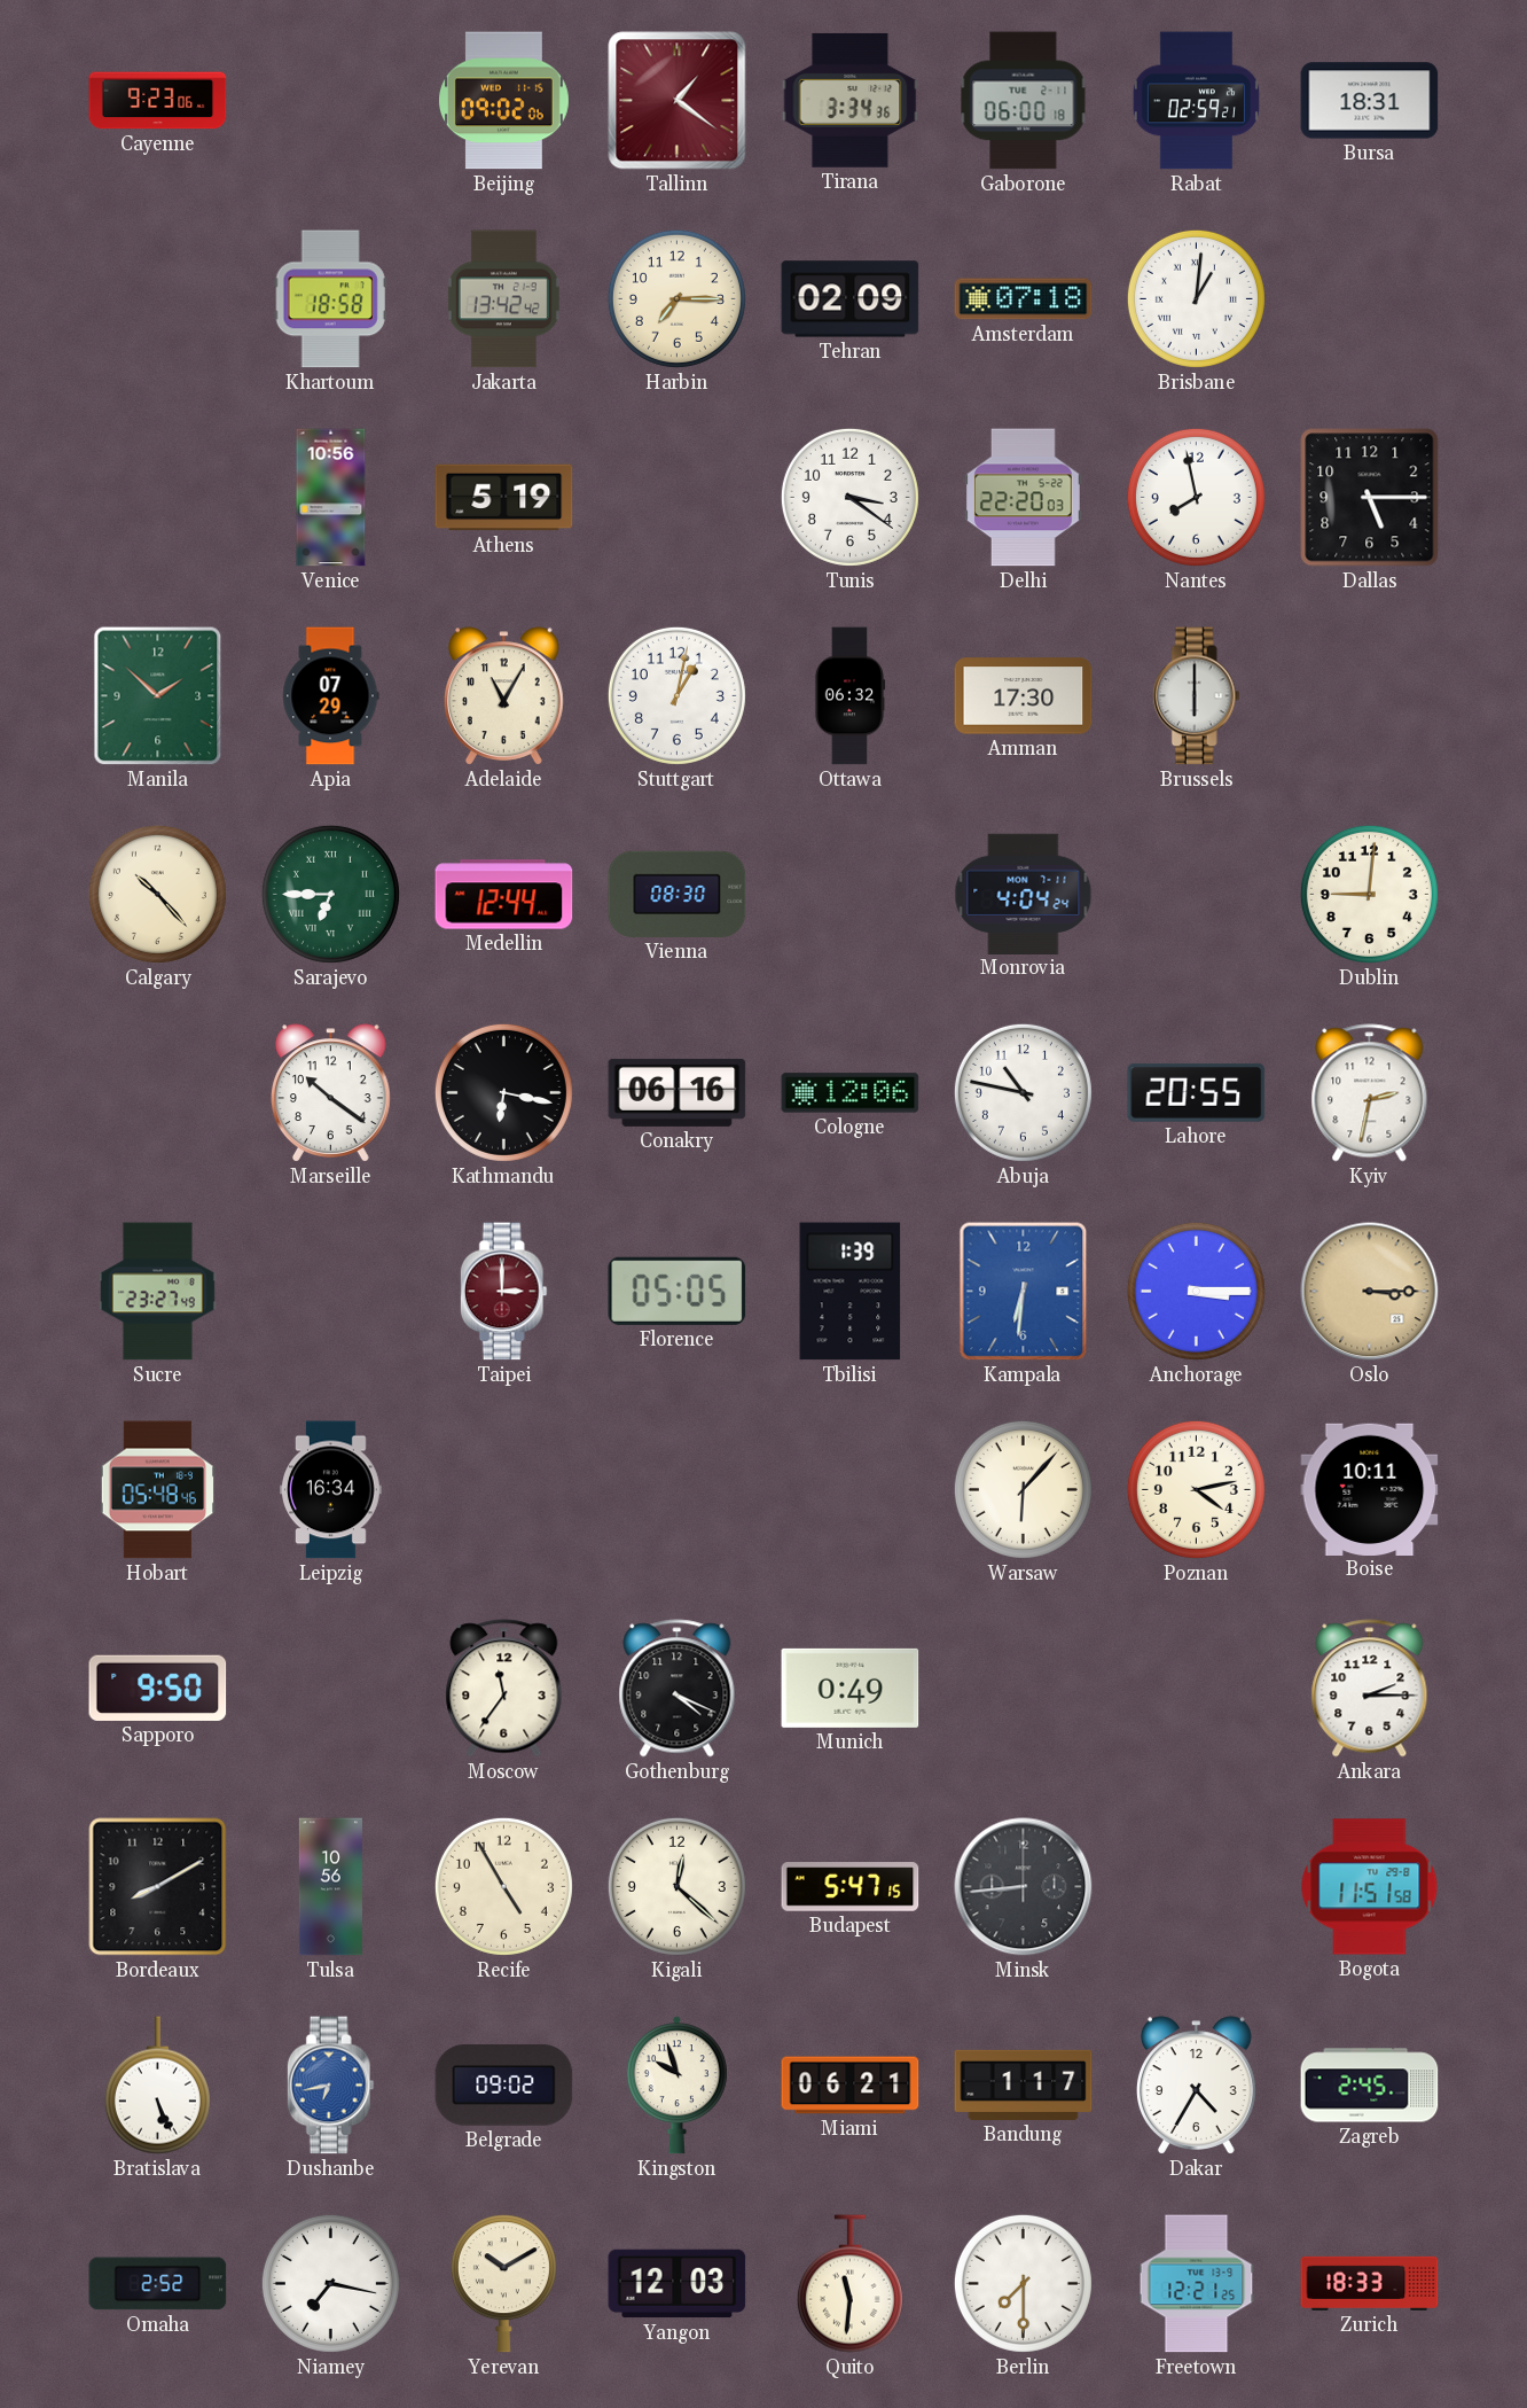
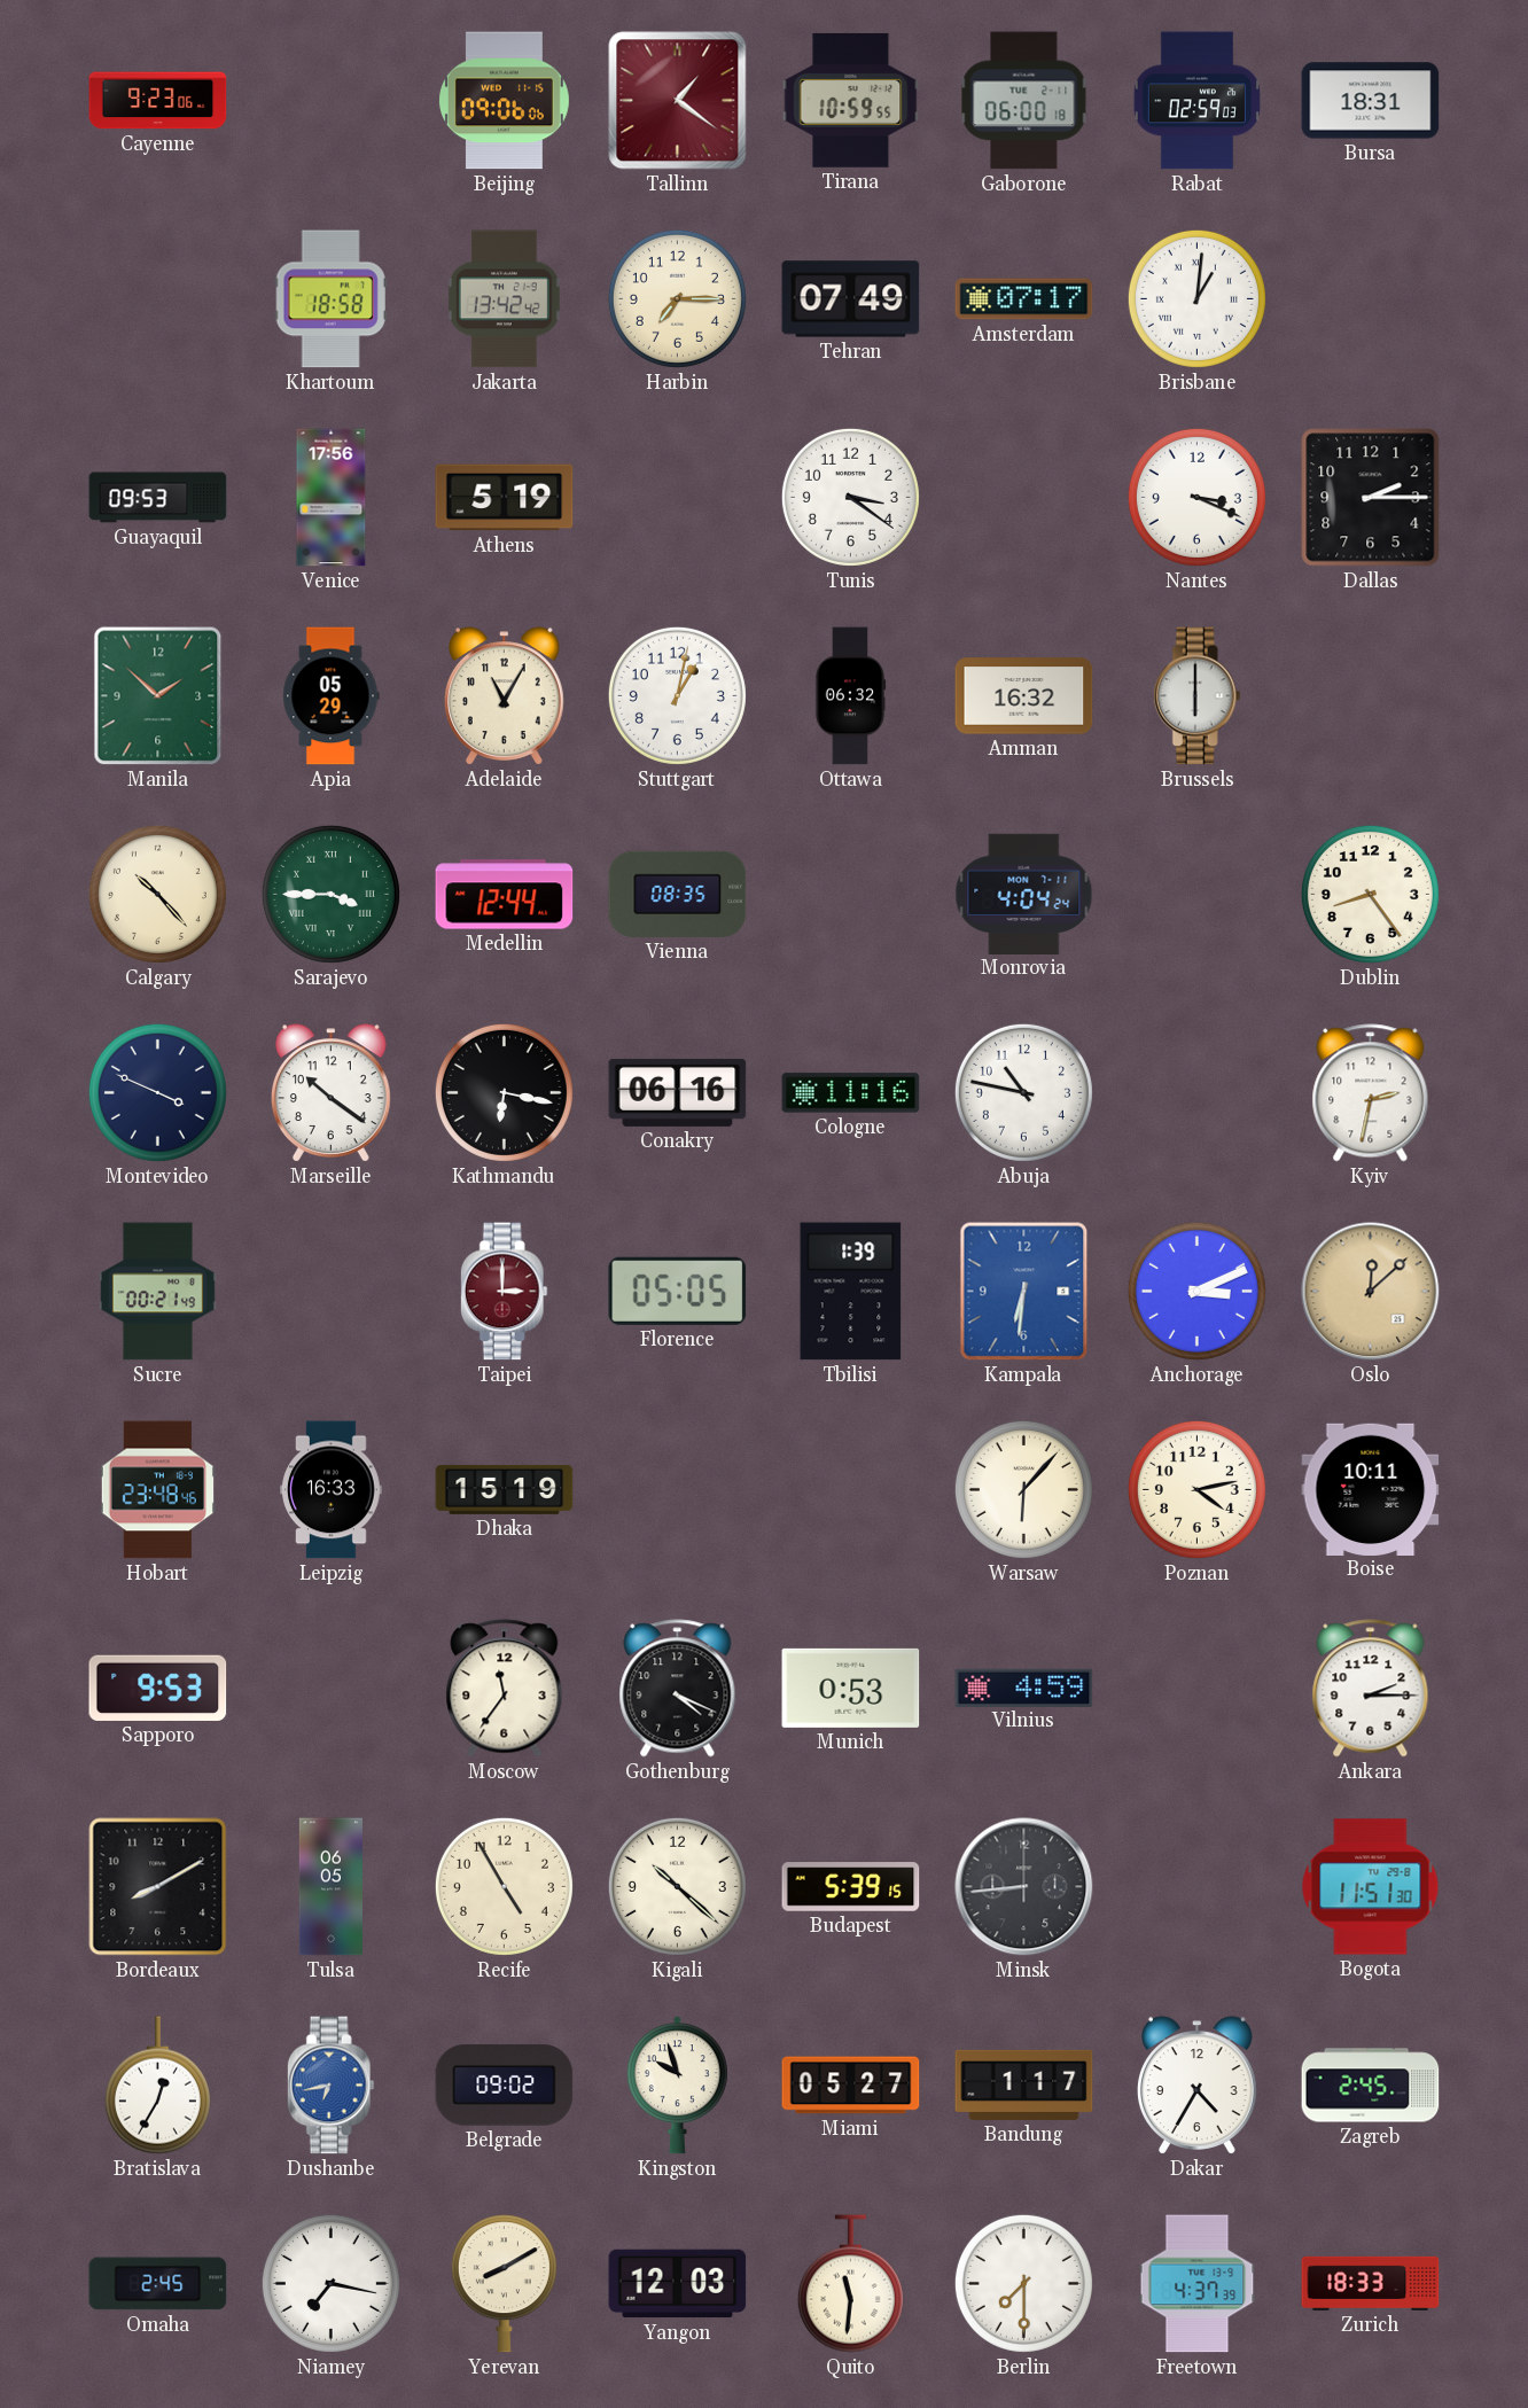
Beijing: 09:02 -> 09:06
Tirana: 3:34 -> 10:59
Rabat: 02:59:21 -> 02:59:03
Tehran: 02:09 -> 07:49
Amsterdam: 07:18 -> 07:17
Guayaquil: none -> 09:53
Venice: 10:56 -> 17:56
Delhi: 22:20 -> none
Nantes: 7:58 -> 3:19
Dallas: 5:15 -> 2:15
Apia: 07:29 -> 05:29
Amman: 17:30 -> 16:32
Sarajevo: 6:45 -> 3:45
Vienna: 08:30 -> 08:35
Dublin: 9:01 -> 8:24
Montevideo: none -> 3:49
Cologne: 12:06 -> 11:16
Lahore: 20:55 -> none
Sucre: 23:27 -> 00:21
Anchorage: 3:15 -> 3:11
Oslo: 3:15 -> 12:08
Hobart: 05:48 -> 23:48
Leipzig: 16:34 -> 16:33
Dhaka: none -> 15:19
Sapporo: 9:50 -> 9:53
Munich: 0:49 -> 0:53
Vilnius: none -> 4:59
Tulsa: 10:56 -> 06:05
Kigali: 12:22 -> 10:22
Budapest: 5:47 -> 5:39
Bogota: 11:51:58 -> 11:51:30
Bratislava: 5:26 -> 12:35
Miami: 06:21 -> 05:27
Omaha: 2:52 -> 2:45
Yerevan: 10:10 -> 8:10
Freetown: 12:21 -> 4:37
